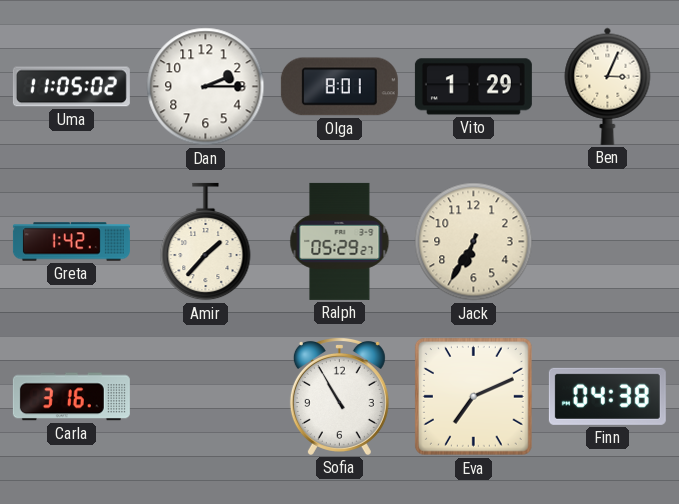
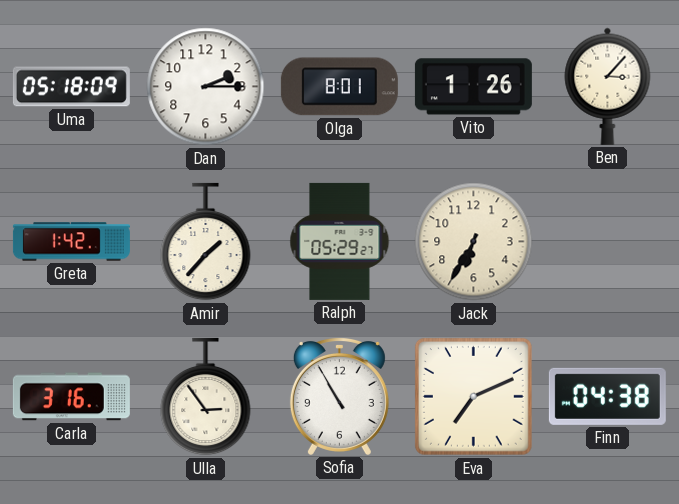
Uma: 11:05 -> 05:18
Vito: 1:29 -> 1:26
Ben: 3:04 -> 3:07
Ulla: none -> 2:54
